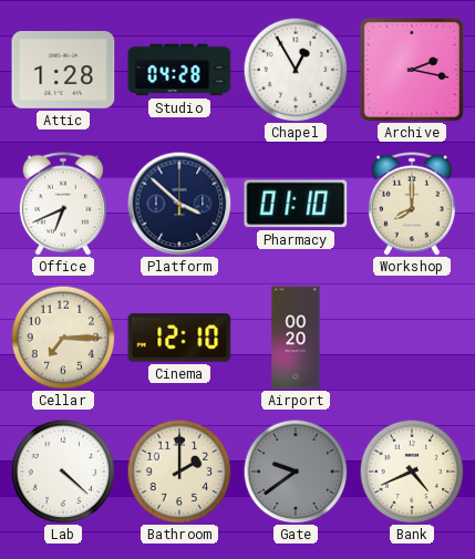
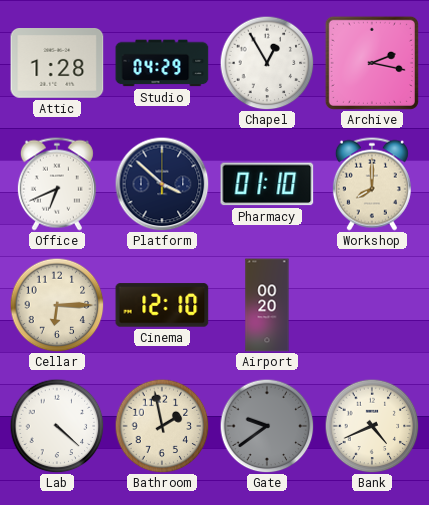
Studio: 04:28 -> 04:29
Cellar: 7:15 -> 6:15
Bathroom: 2:00 -> 1:58
